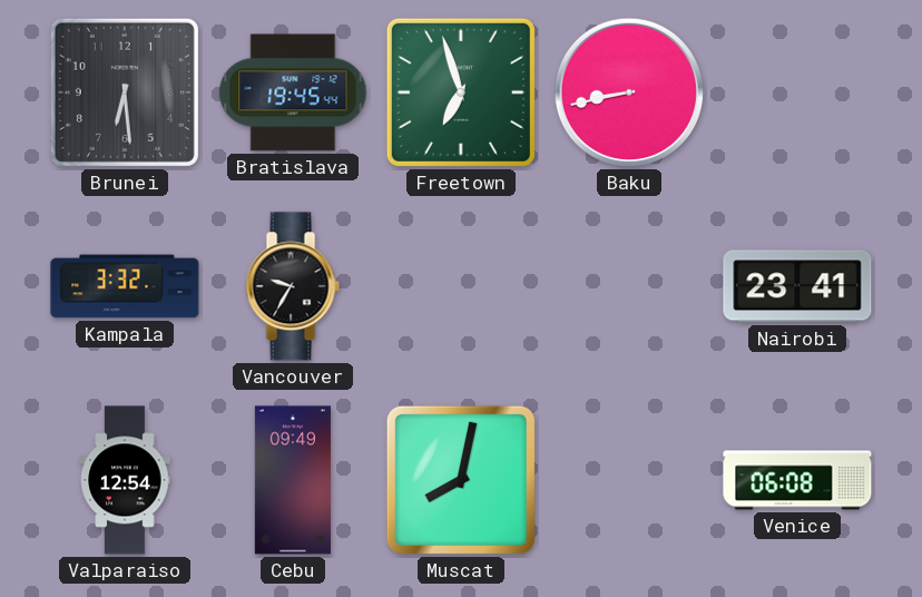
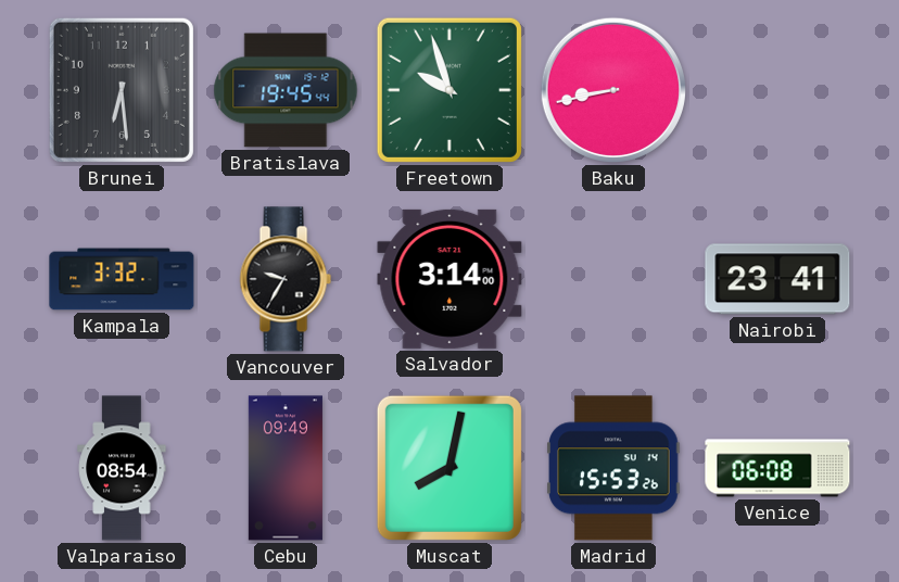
Freetown: 6:57 -> 9:57
Salvador: none -> 3:14
Valparaiso: 12:54 -> 08:54
Madrid: none -> 15:53
